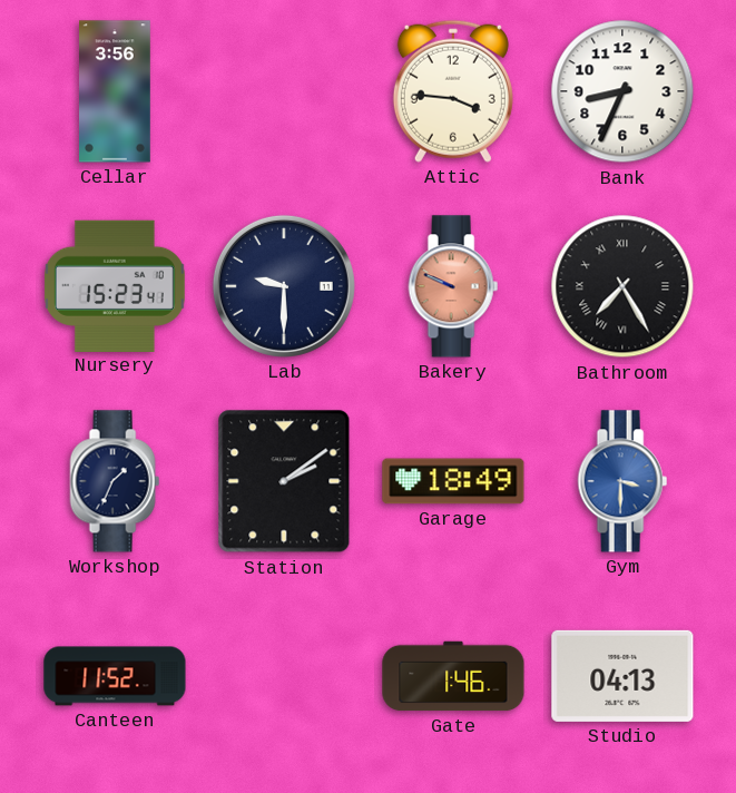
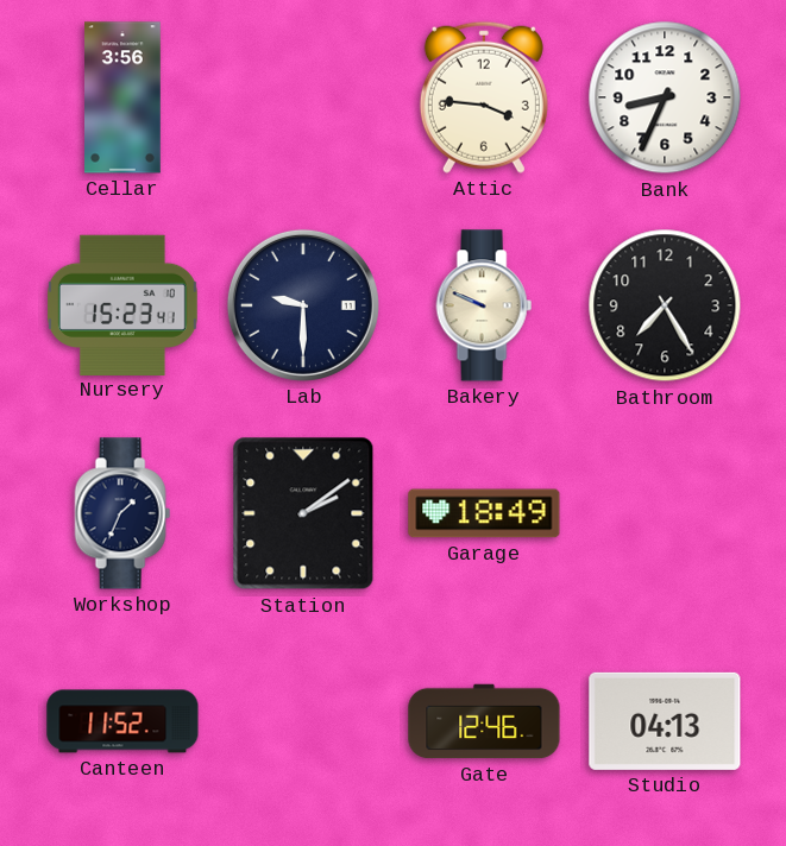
Bakery dial: salmon -> cream
Bathroom numerals: Roman -> Arabic
Gym: 3:30 -> none
Gate: 1:46 -> 12:46
